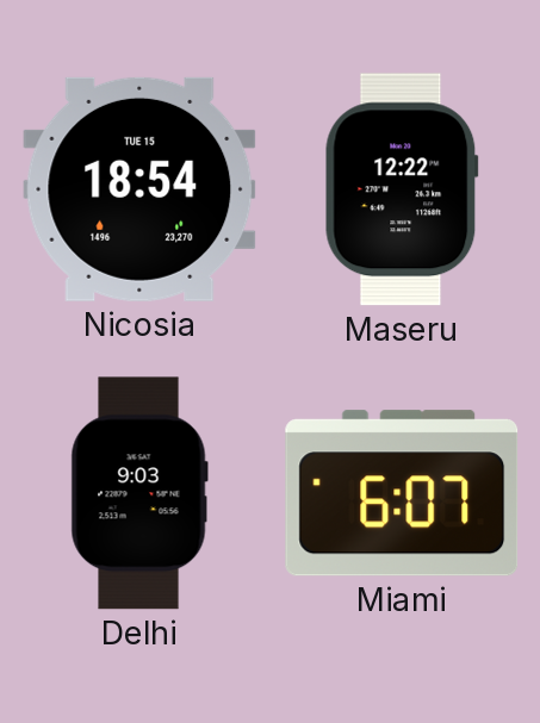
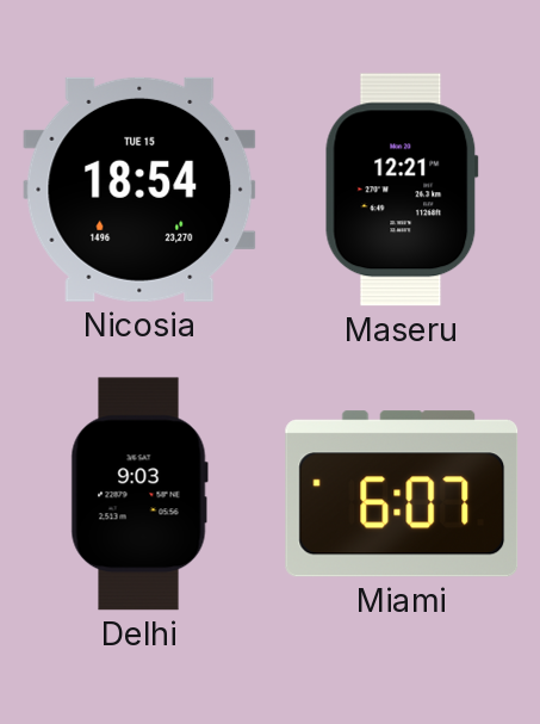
Maseru: 12:22 -> 12:21
